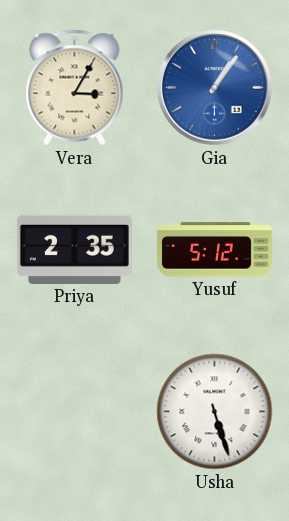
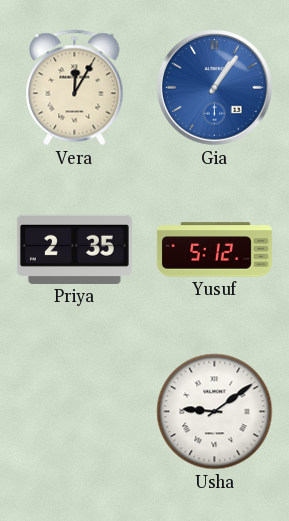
Vera: 3:05 -> 12:05
Usha: 5:27 -> 9:09
